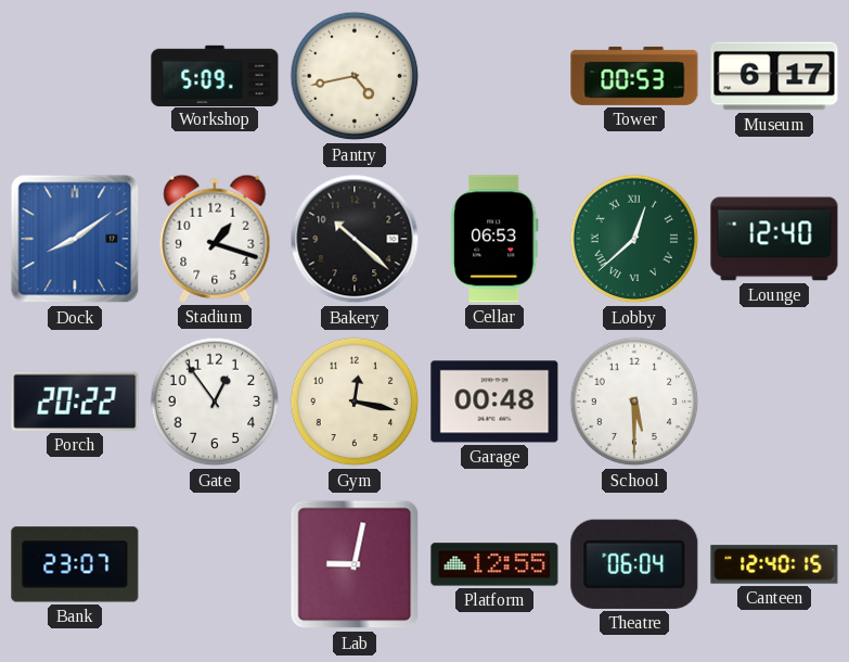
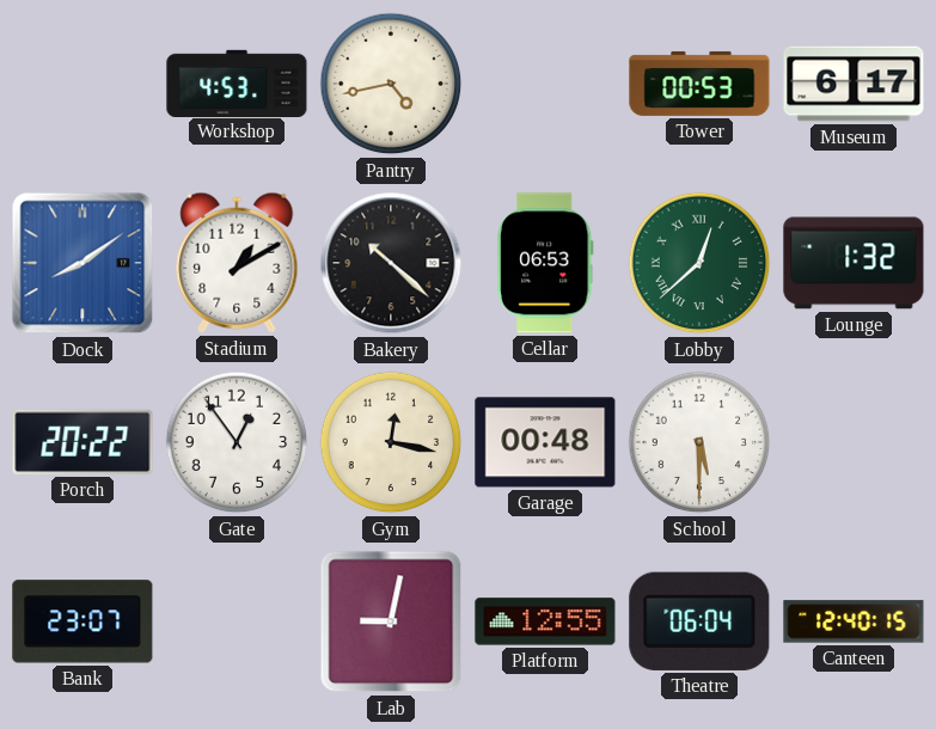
Workshop: 5:09 -> 4:53
Stadium: 1:18 -> 1:10
Lounge: 12:40 -> 1:32
